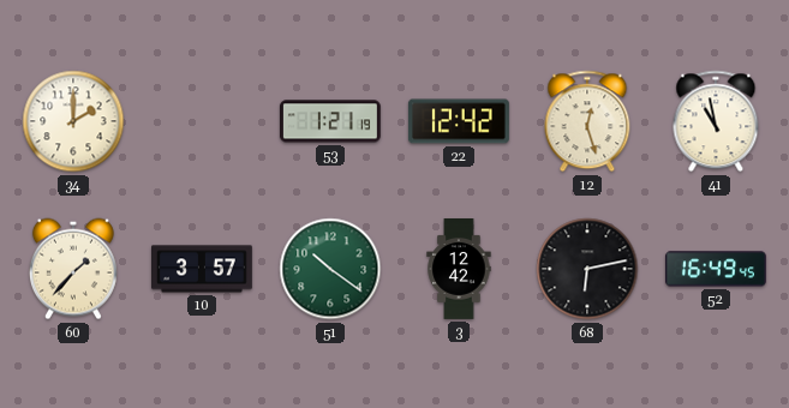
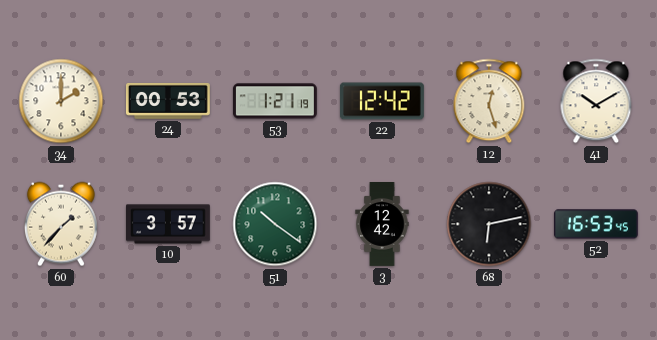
24: none -> 00:53
41: 10:58 -> 10:10
52: 16:49 -> 16:53
